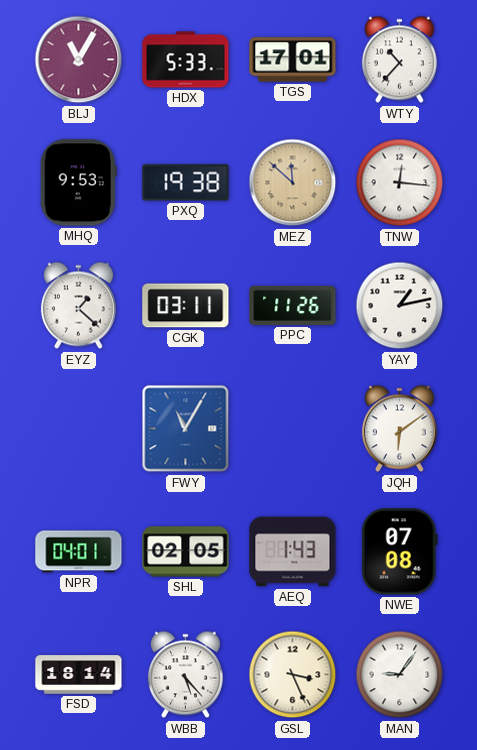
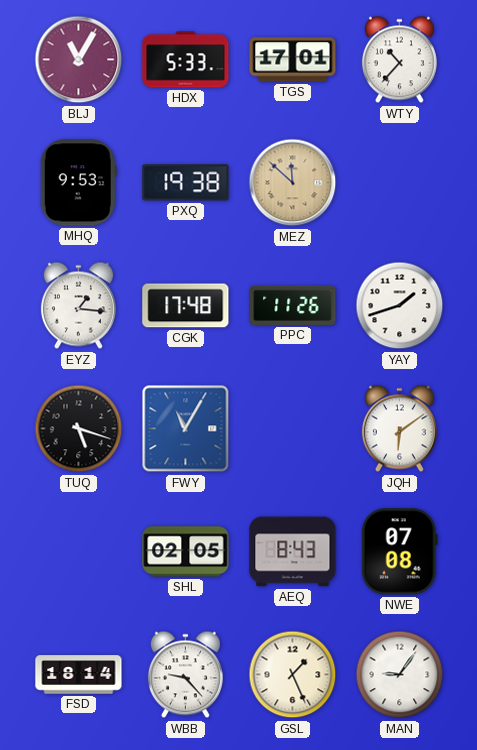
TNW: 12:16 -> none
EYZ: 1:22 -> 1:16
CGK: 03:11 -> 17:48
YAY: 1:13 -> 1:42
TUQ: none -> 5:18
NPR: 04:01 -> none
AEQ: 1:43 -> 8:43
WBB: 5:23 -> 9:23
GSL: 3:26 -> 1:26
